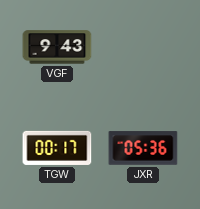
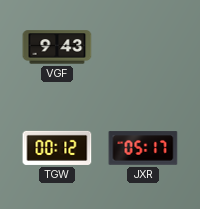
TGW: 00:17 -> 00:12
JXR: 05:36 -> 05:17
